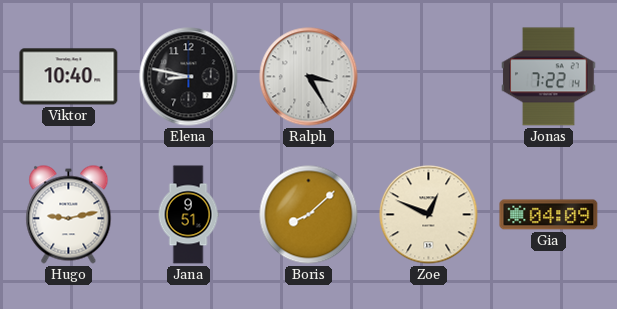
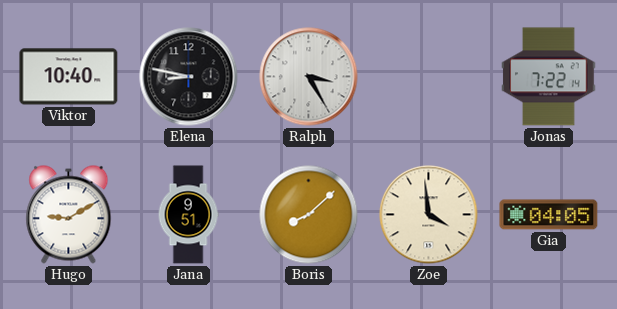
Hugo: 9:13 -> 9:10
Zoe: 12:49 -> 3:59
Gia: 04:09 -> 04:05
